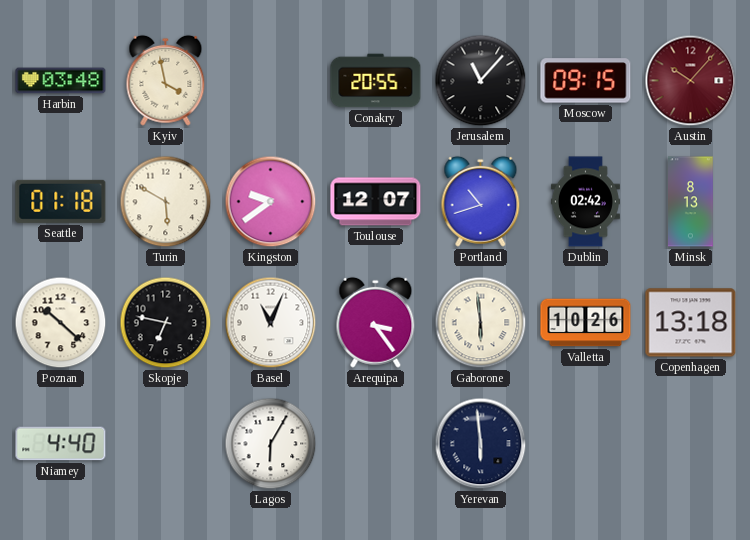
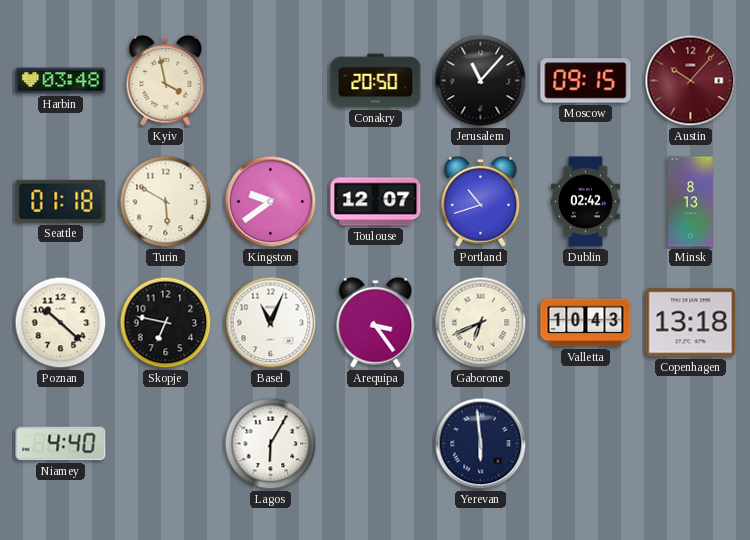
Conakry: 20:55 -> 20:50
Gaborone: 5:59 -> 6:41
Valletta: 10:26 -> 10:43
